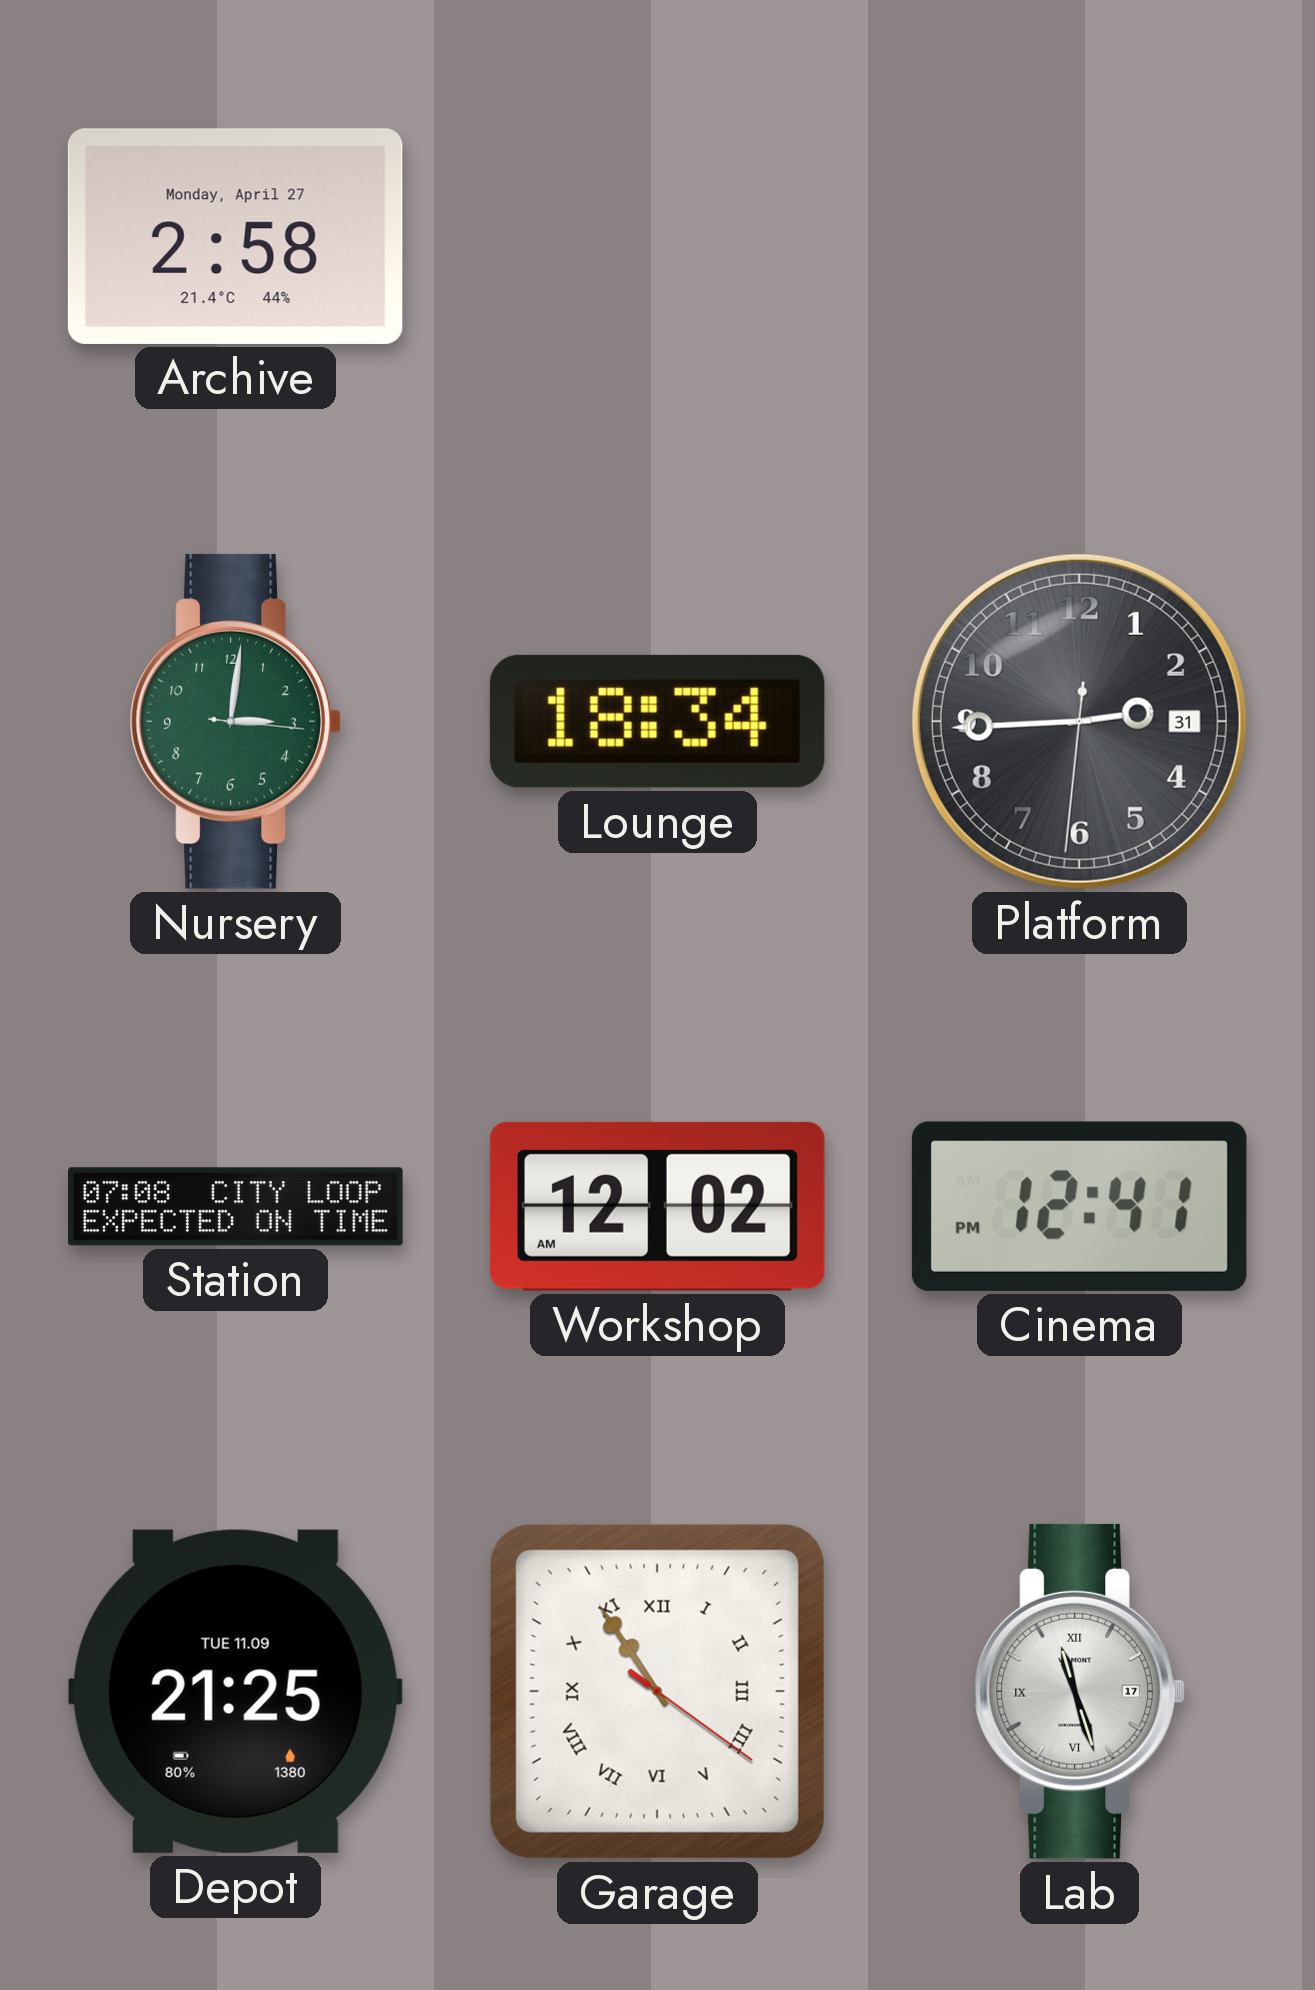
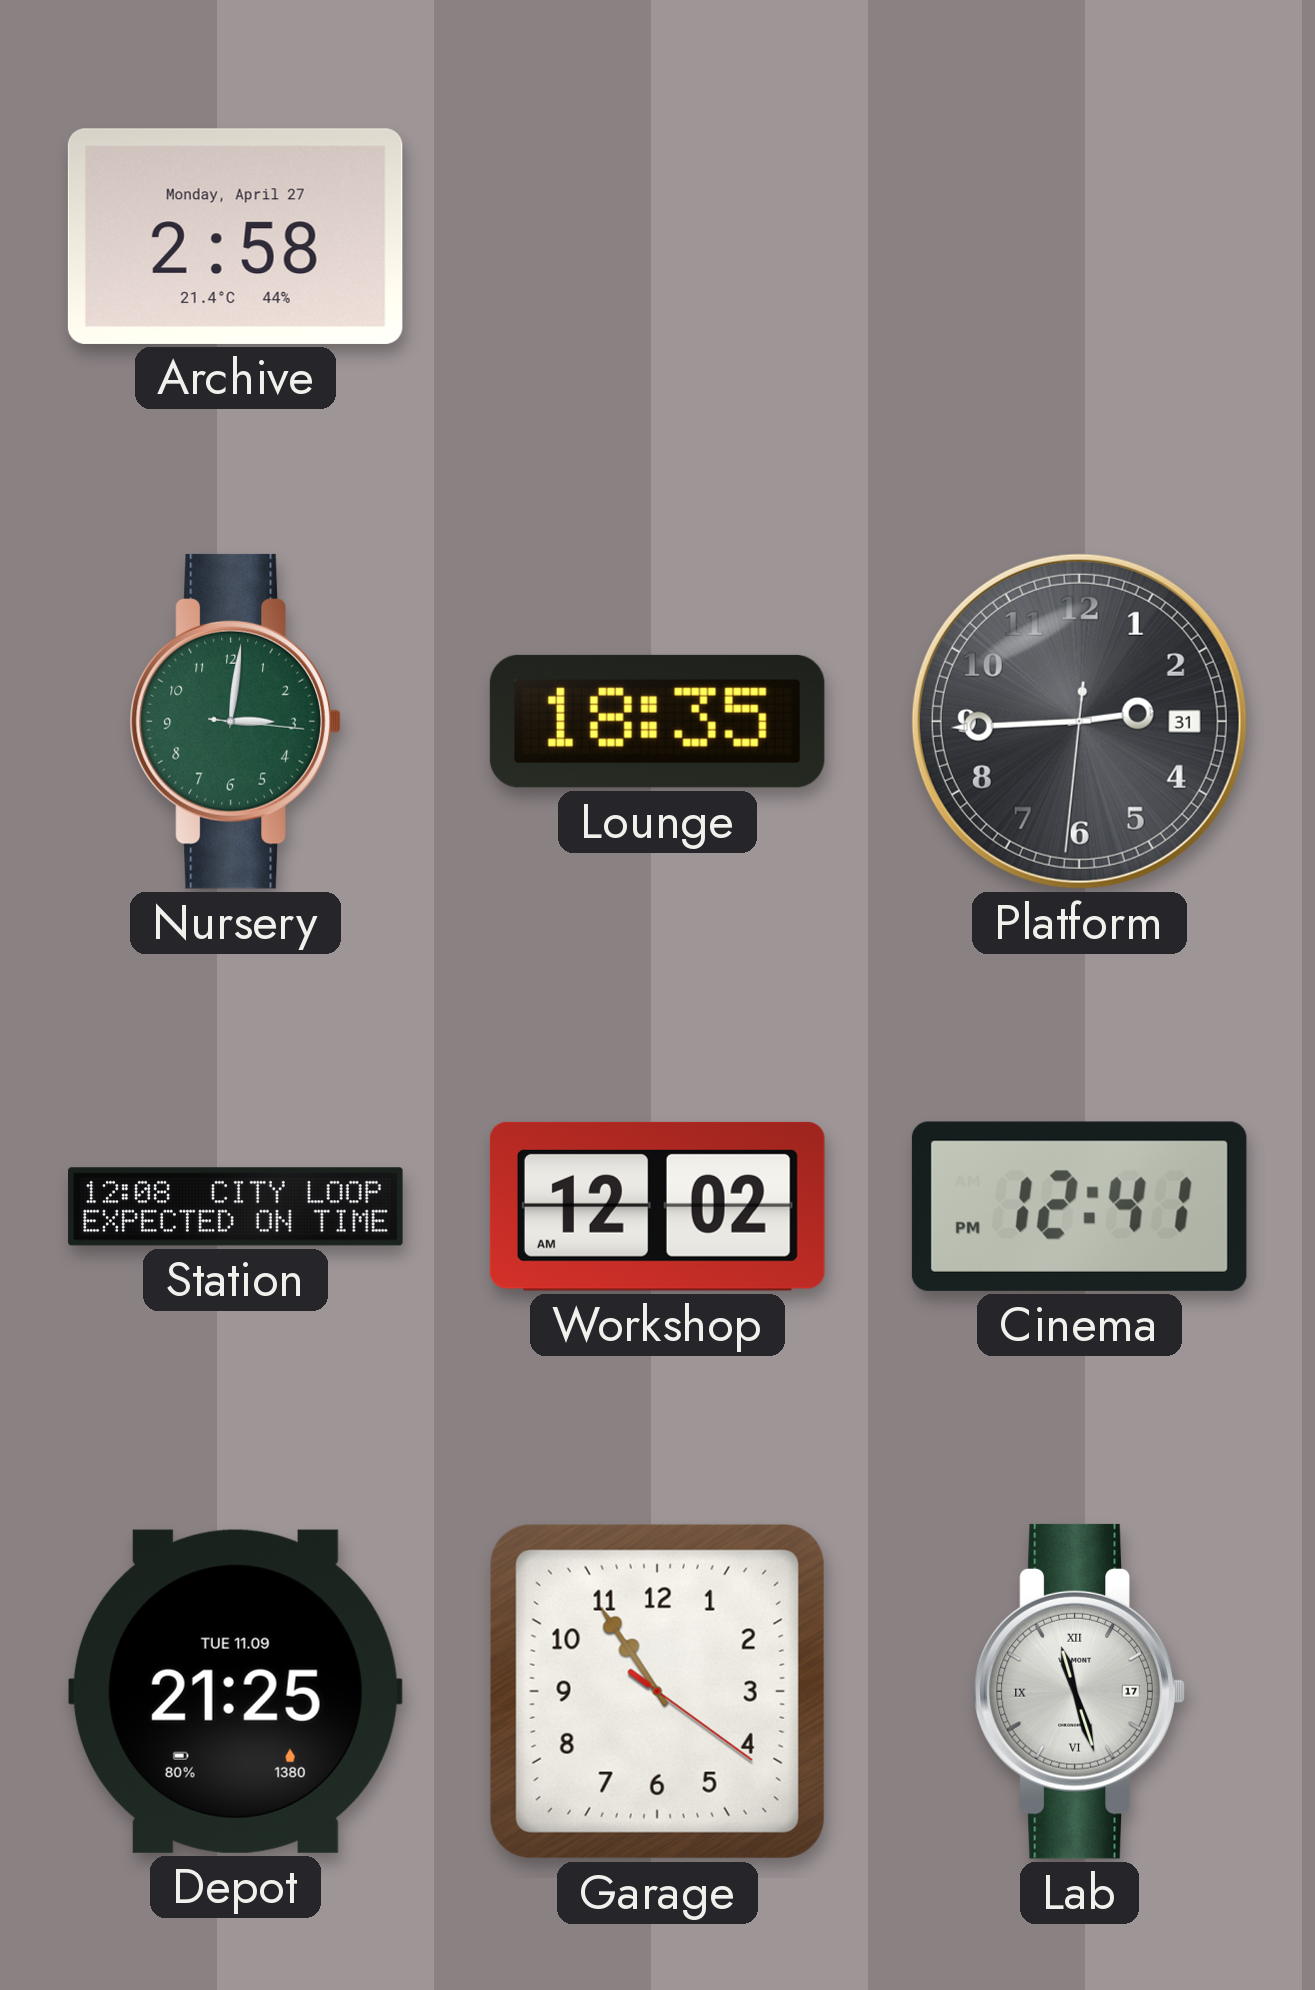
Lounge: 18:34 -> 18:35
Station: 07:08 -> 12:08
Garage numerals: Roman -> Arabic
